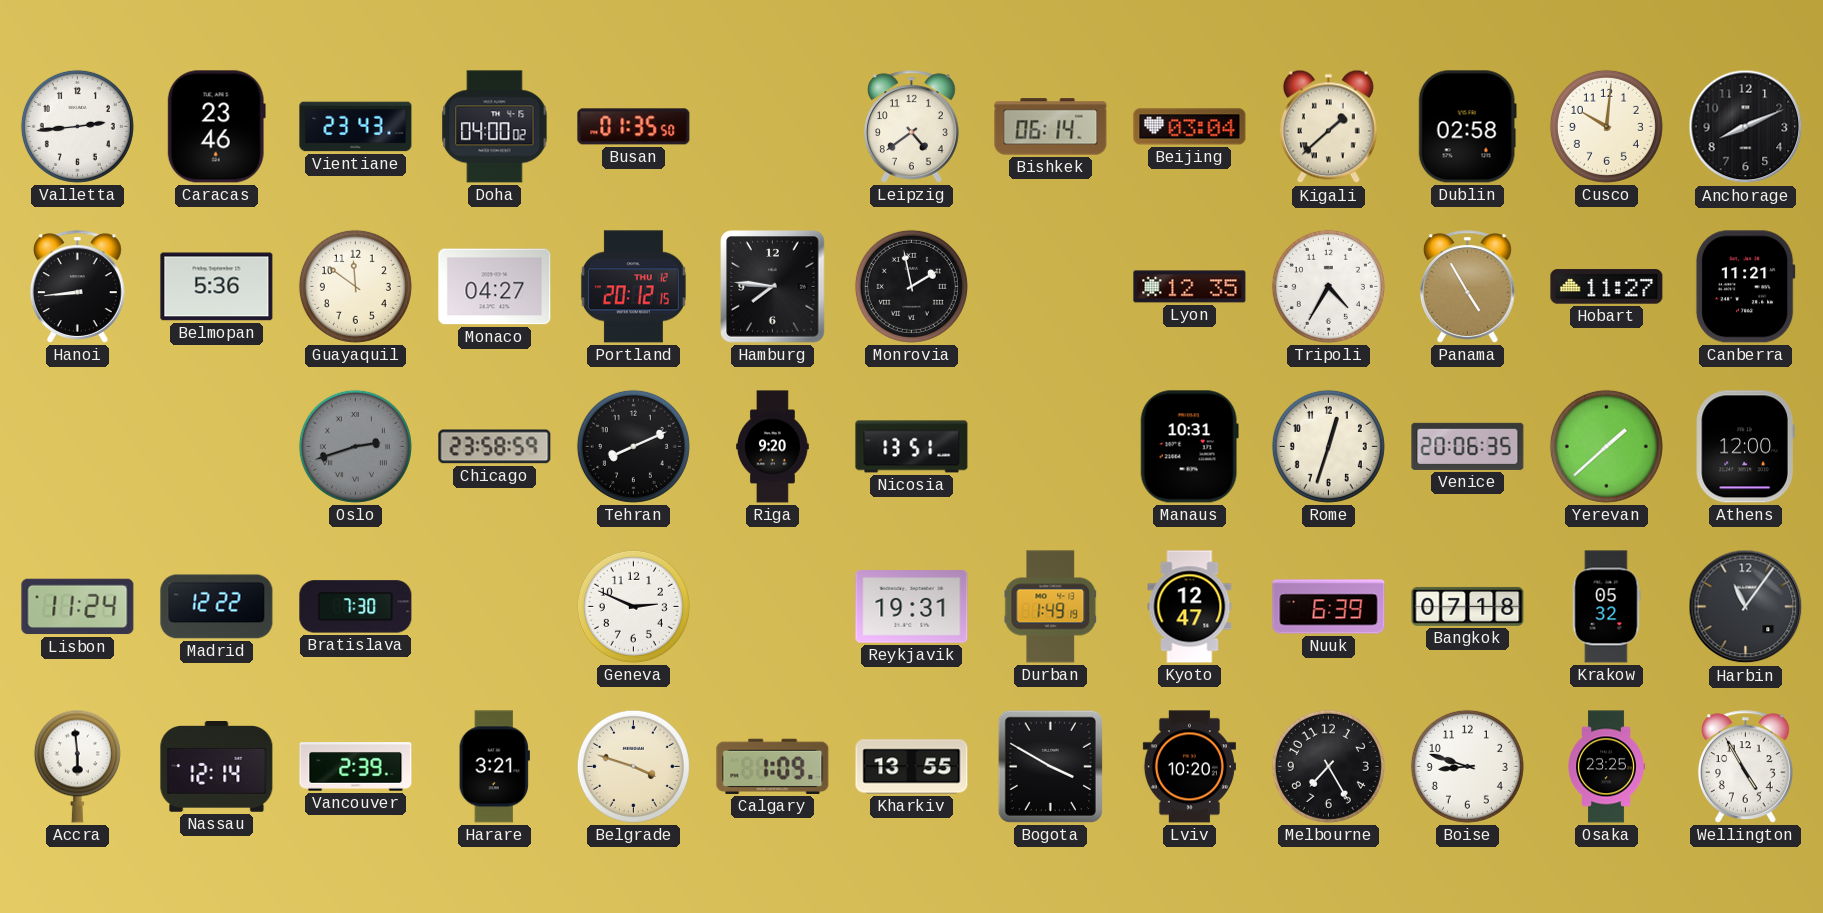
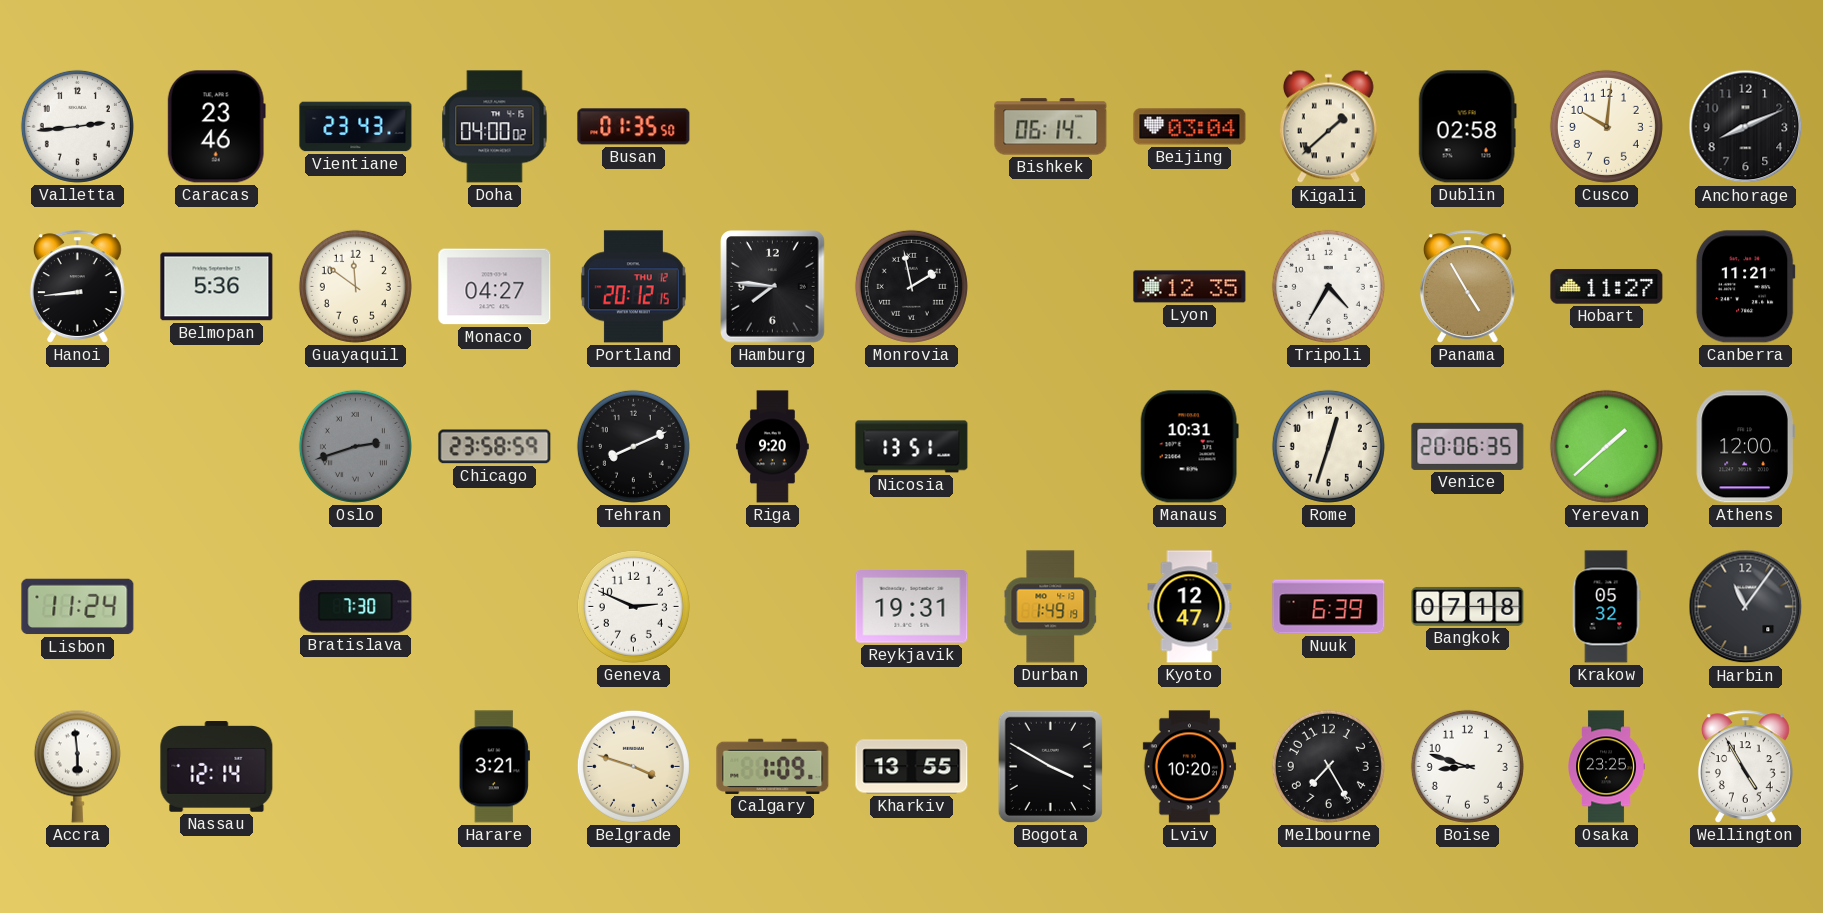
Leipzig: 4:39 -> none
Madrid: 12:22 -> none
Vancouver: 2:39 -> none
